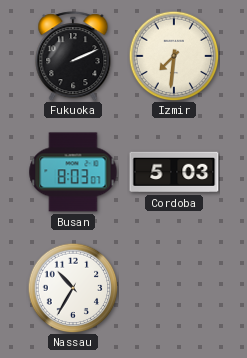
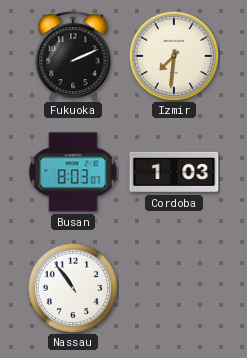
Cordoba: 5:03 -> 1:03
Nassau: 10:35 -> 10:54
